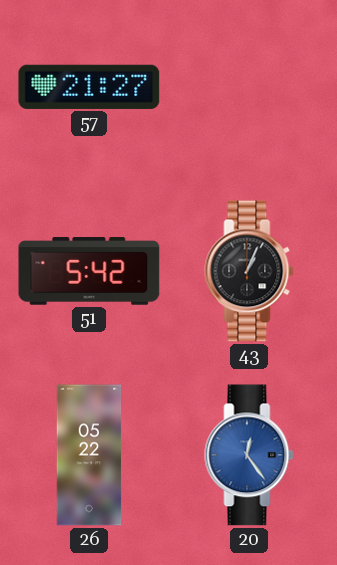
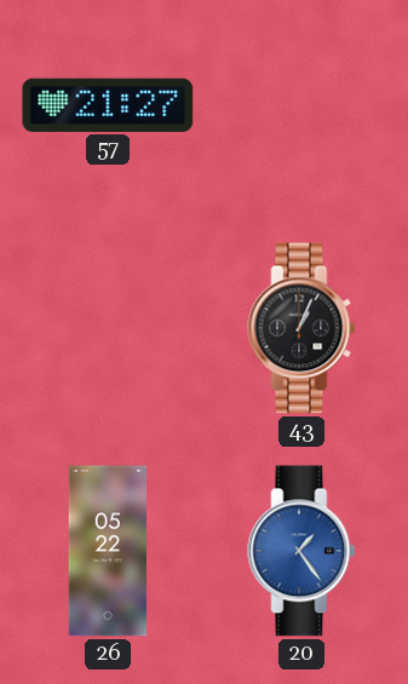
51: 5:42 -> none
20: 12:24 -> 1:24
